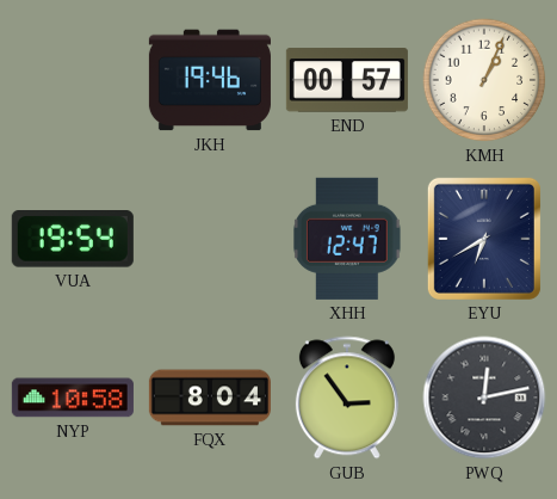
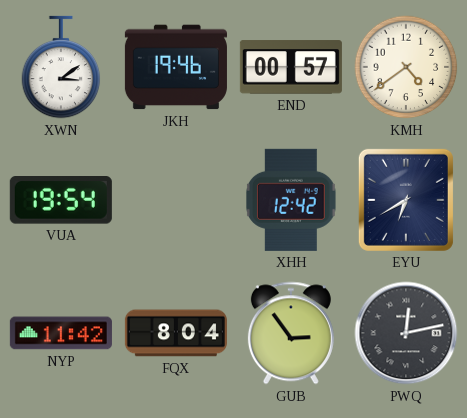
XWN: none -> 3:09
KMH: 1:04 -> 4:39
XHH: 12:47 -> 12:42
NYP: 10:58 -> 11:42
